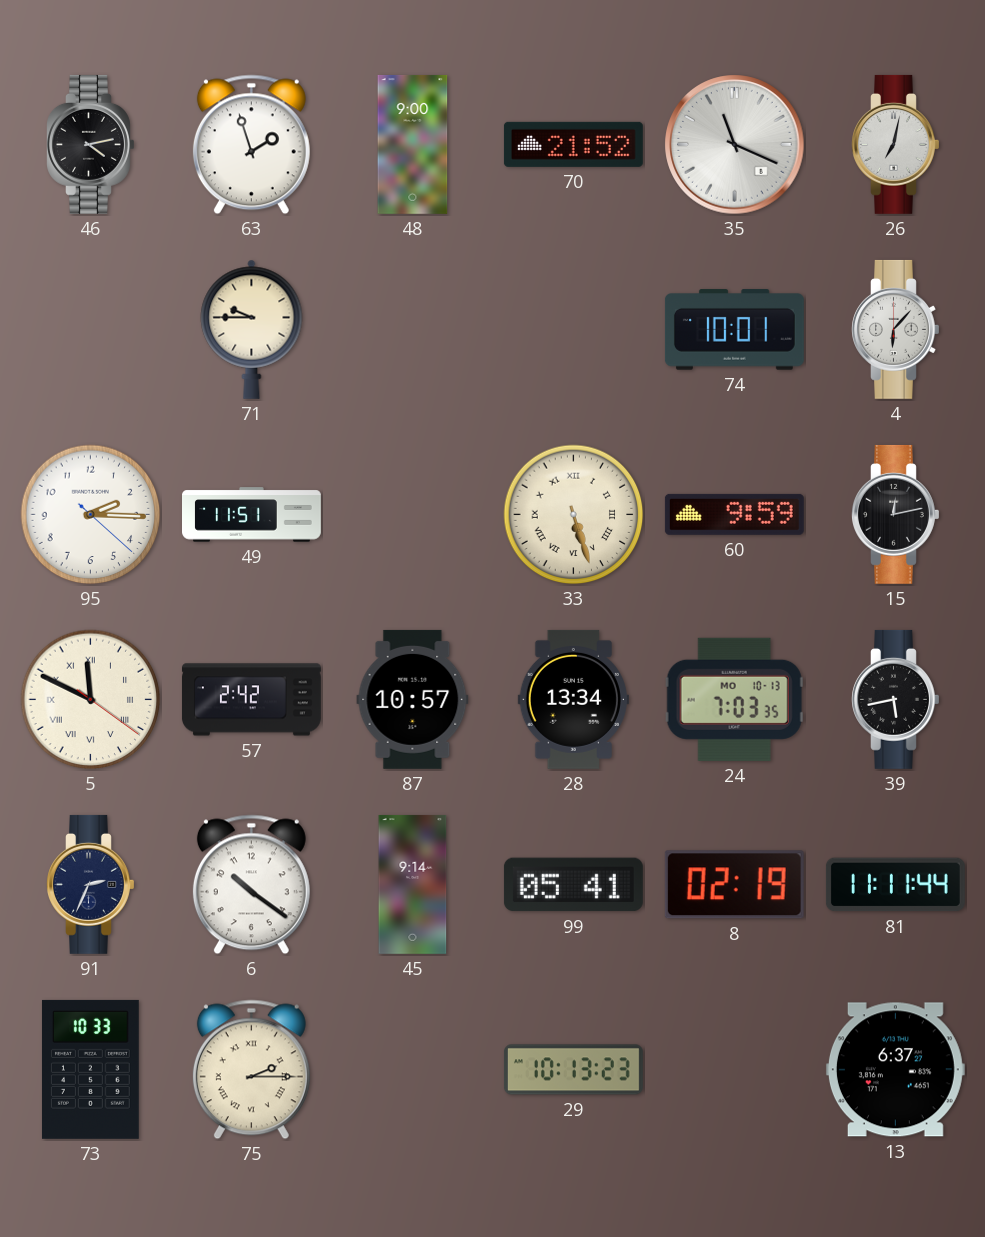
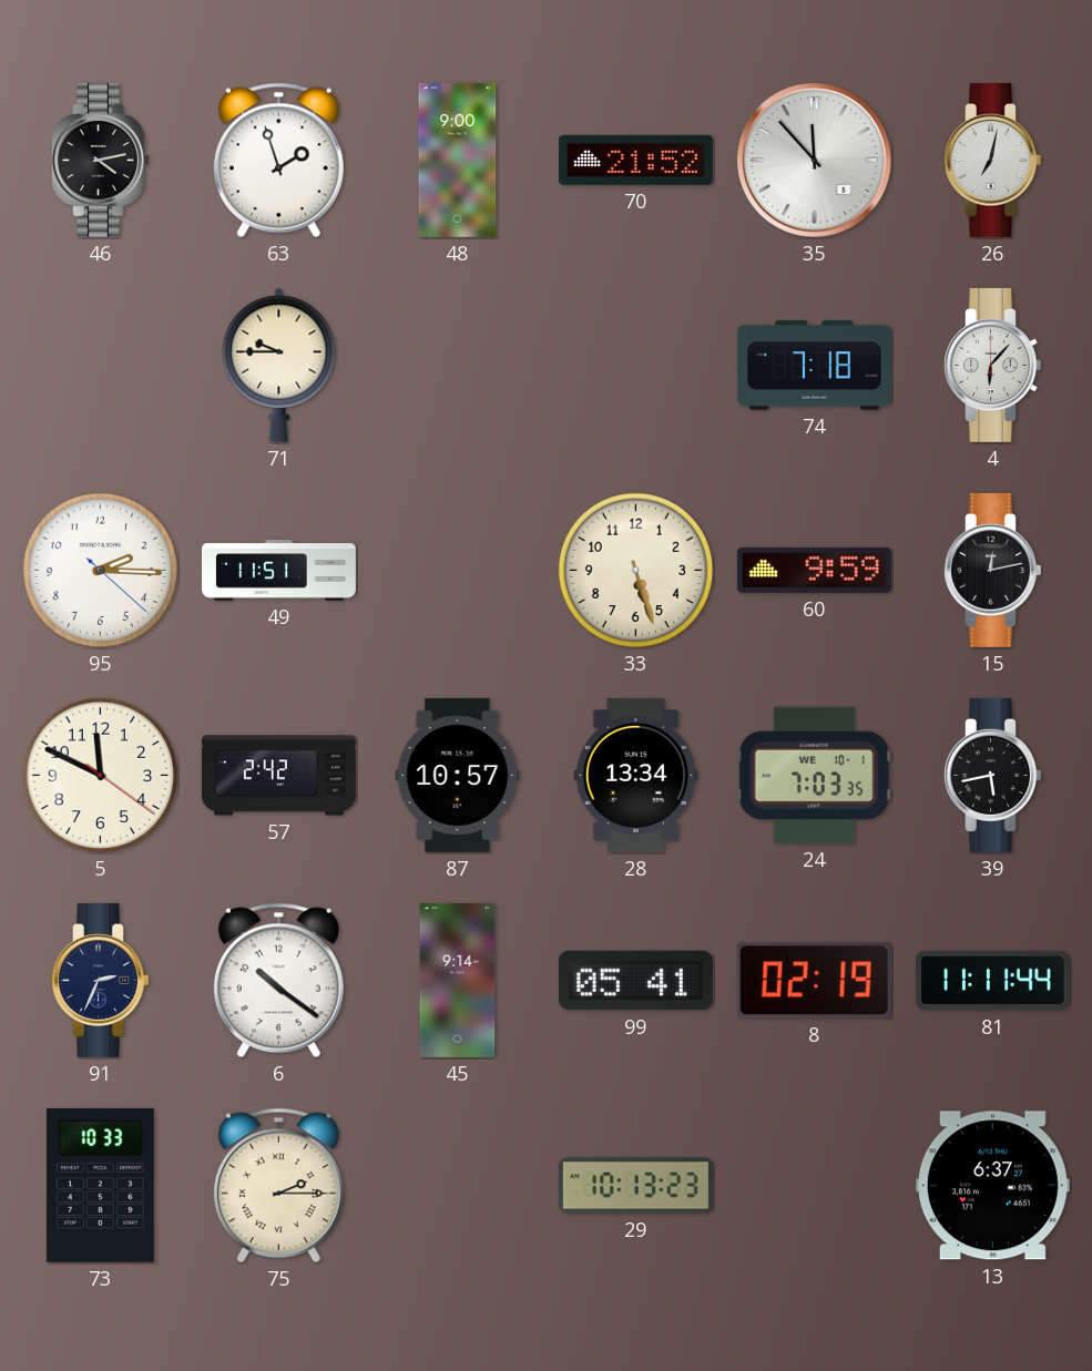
35: 11:19 -> 11:53
74: 10:01 -> 7:18
33 numerals: Roman -> Arabic
5 numerals: Roman -> Arabic
24 date: MO 10-13 -> WE 10-1
